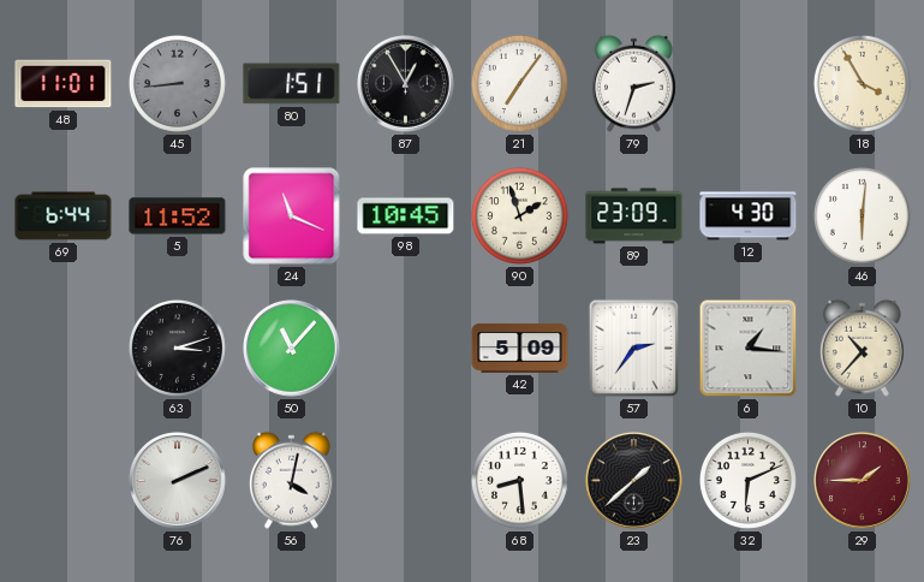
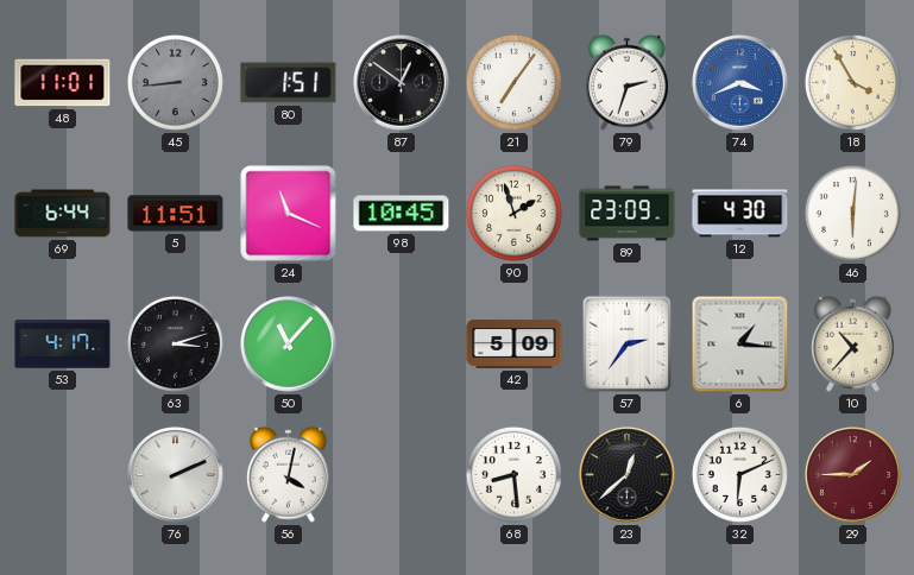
87: 12:55 -> 12:51
74: none -> 3:41
5: 11:52 -> 11:51
53: none -> 4:17
23: 1:38 -> 12:38
